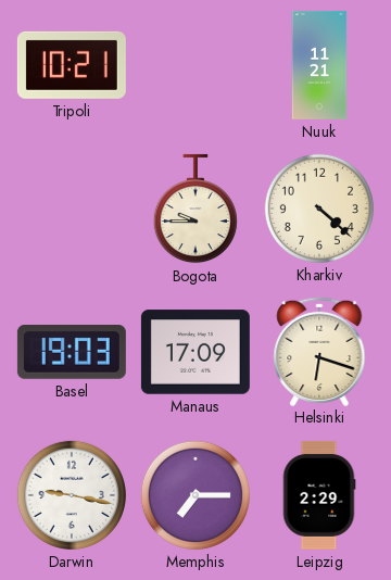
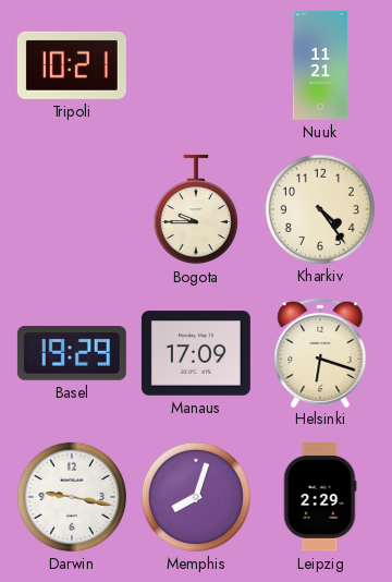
Kharkiv: 4:22 -> 4:24
Basel: 19:03 -> 19:29
Memphis: 7:15 -> 8:03
